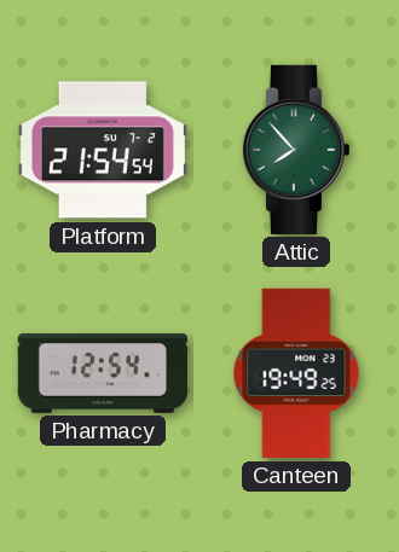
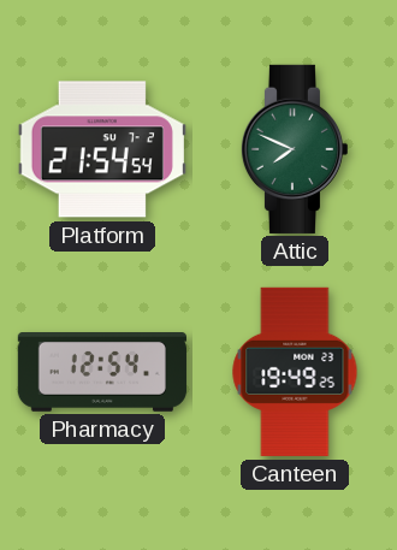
Attic: 7:53 -> 7:49
